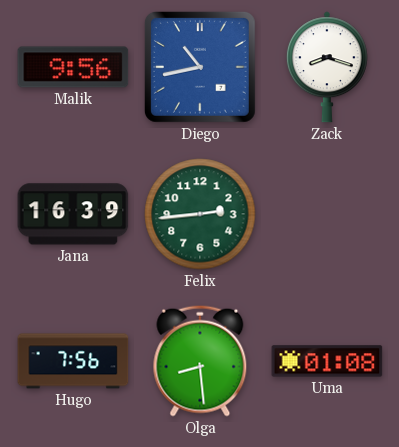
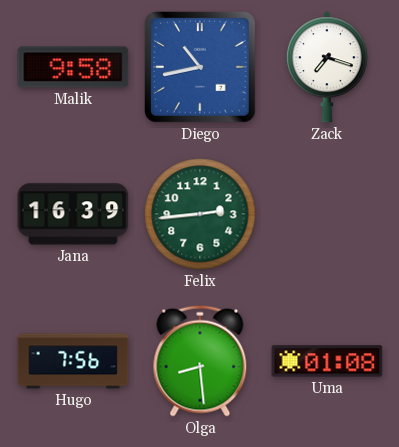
Malik: 9:56 -> 9:58
Zack: 8:18 -> 7:18
